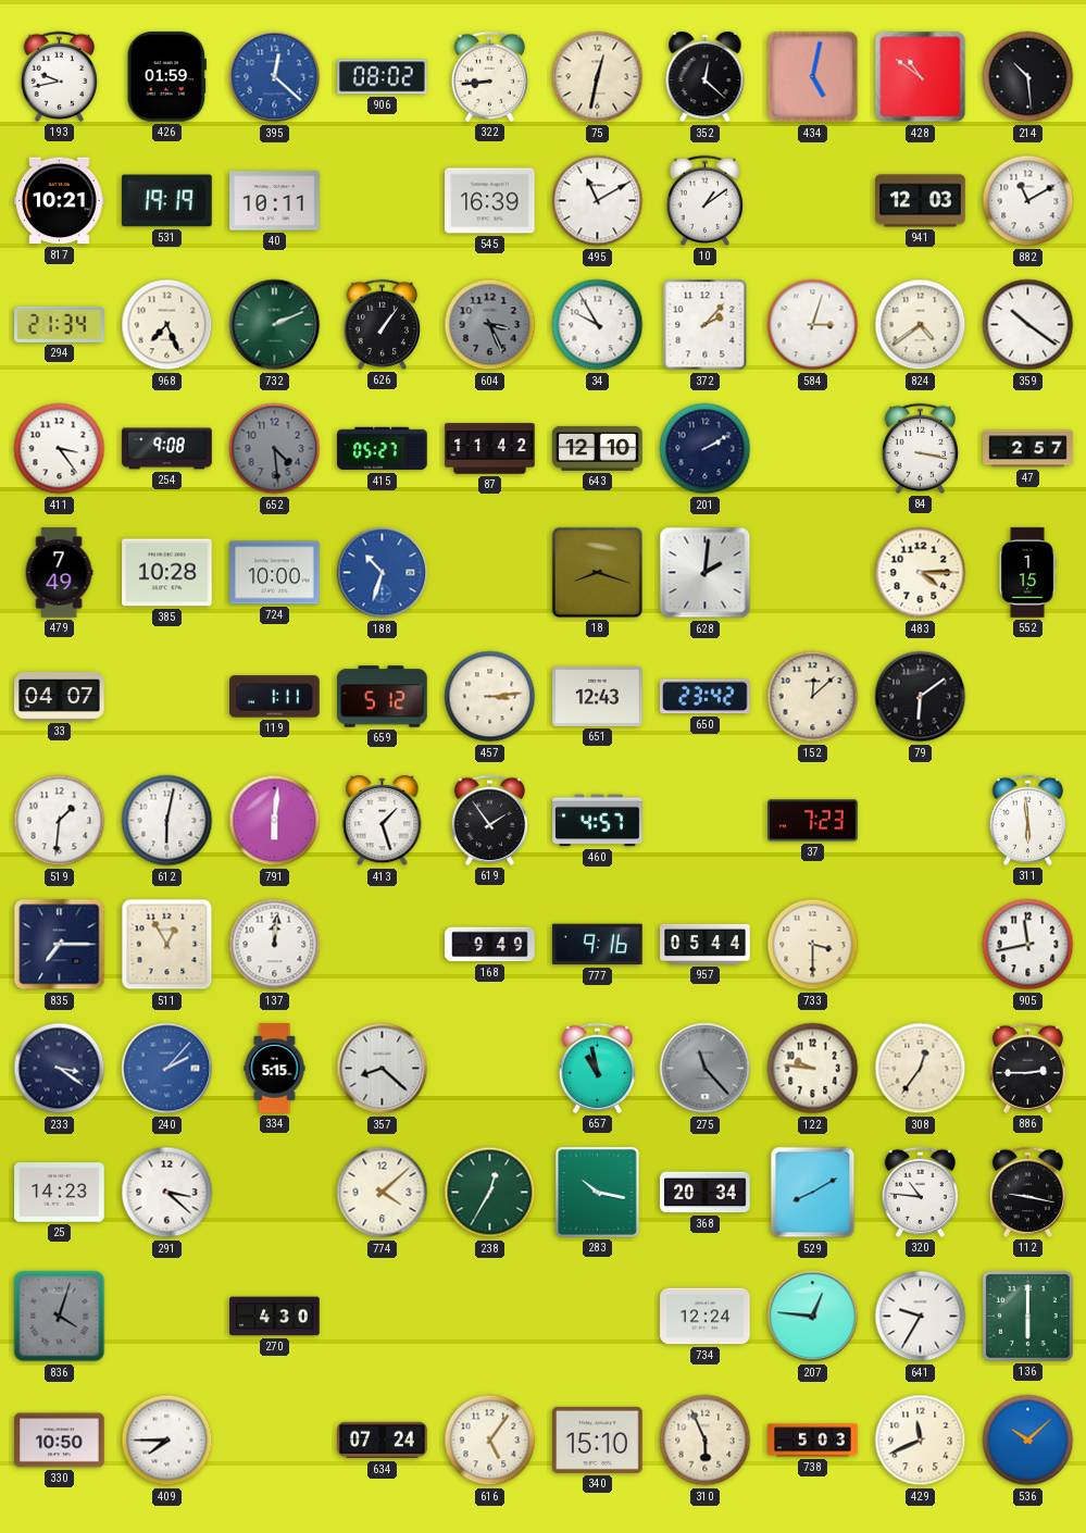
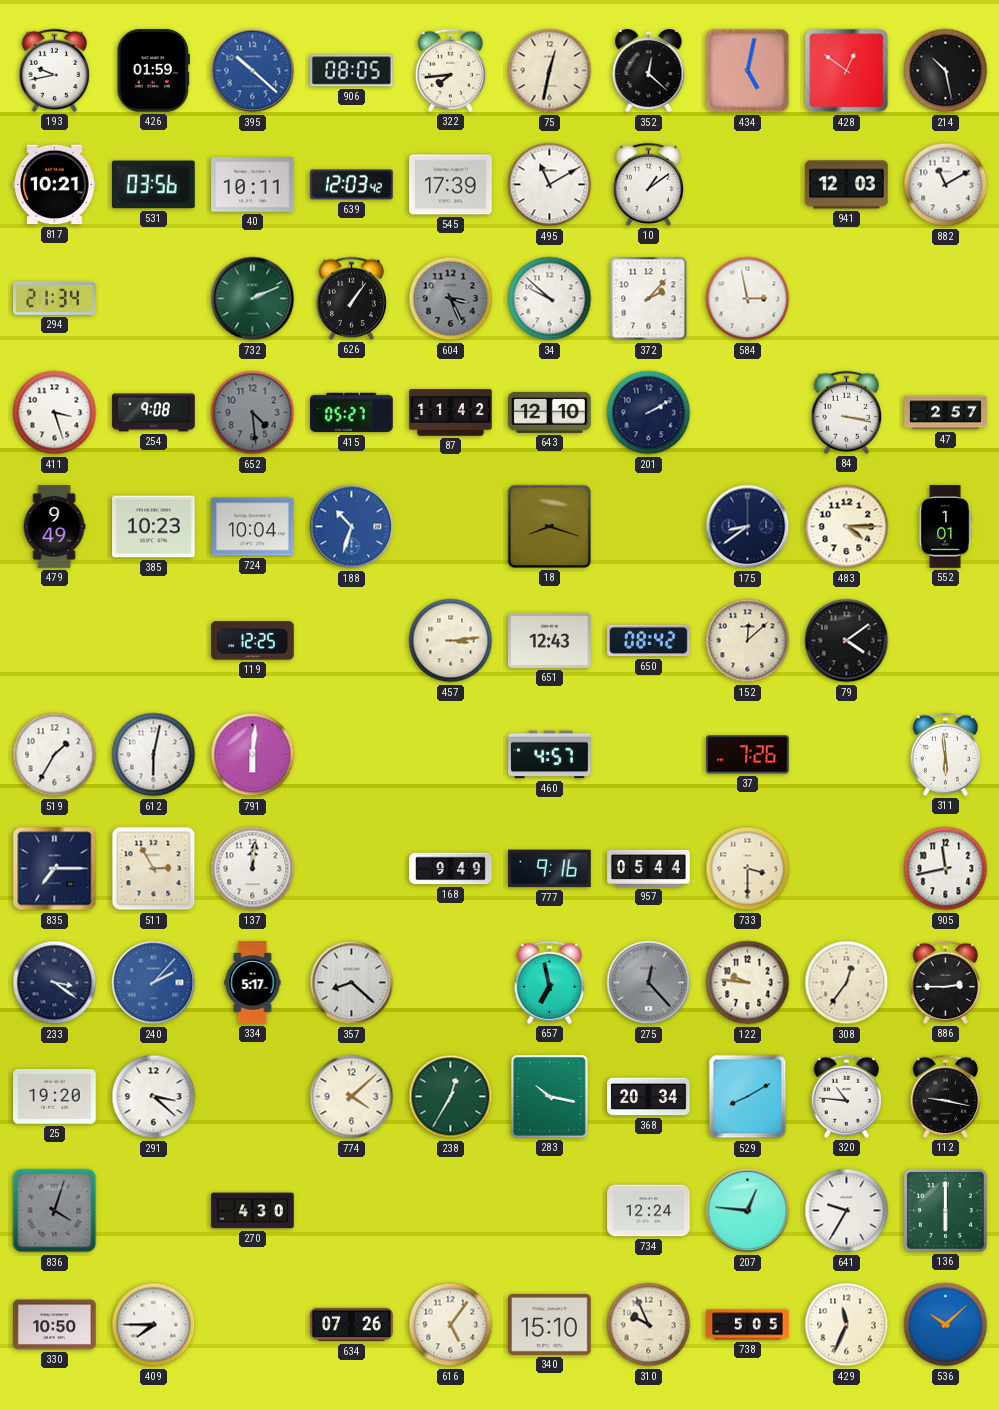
395: 12:22 -> 10:22
906: 08:02 -> 08:05
322: 8:44 -> 7:44
428: 10:51 -> 12:51
214: 10:29 -> 10:28
531: 19:19 -> 03:56
639: none -> 12:03
545: 16:39 -> 17:39
968: 7:26 -> none
34: 9:55 -> 9:52
584: 3:03 -> 2:58
824: 4:39 -> none
359: 10:21 -> none
411: 3:24 -> 3:27
479: 7:49 -> 9:49
385: 10:28 -> 10:23
724: 10:00 -> 10:04
628: 2:01 -> none
175: none -> 8:39
552: 1:15 -> 1:01
33: 04:07 -> none
119: 1:11 -> 12:25
659: 5:12 -> none
650: 23:42 -> 08:42
79: 6:09 -> 4:09
519: 1:31 -> 1:35
413: 1:27 -> none
619: 1:54 -> none
37: 7:23 -> 7:26
511: 12:55 -> 2:55
334: 5:15 -> 5:17
657: 10:58 -> 6:58
275: 11:23 -> 12:23
25: 14:23 -> 19:20
634: 07:24 -> 07:26
310: 5:56 -> 9:56
738: 5:03 -> 5:05
429: 11:41 -> 11:34
